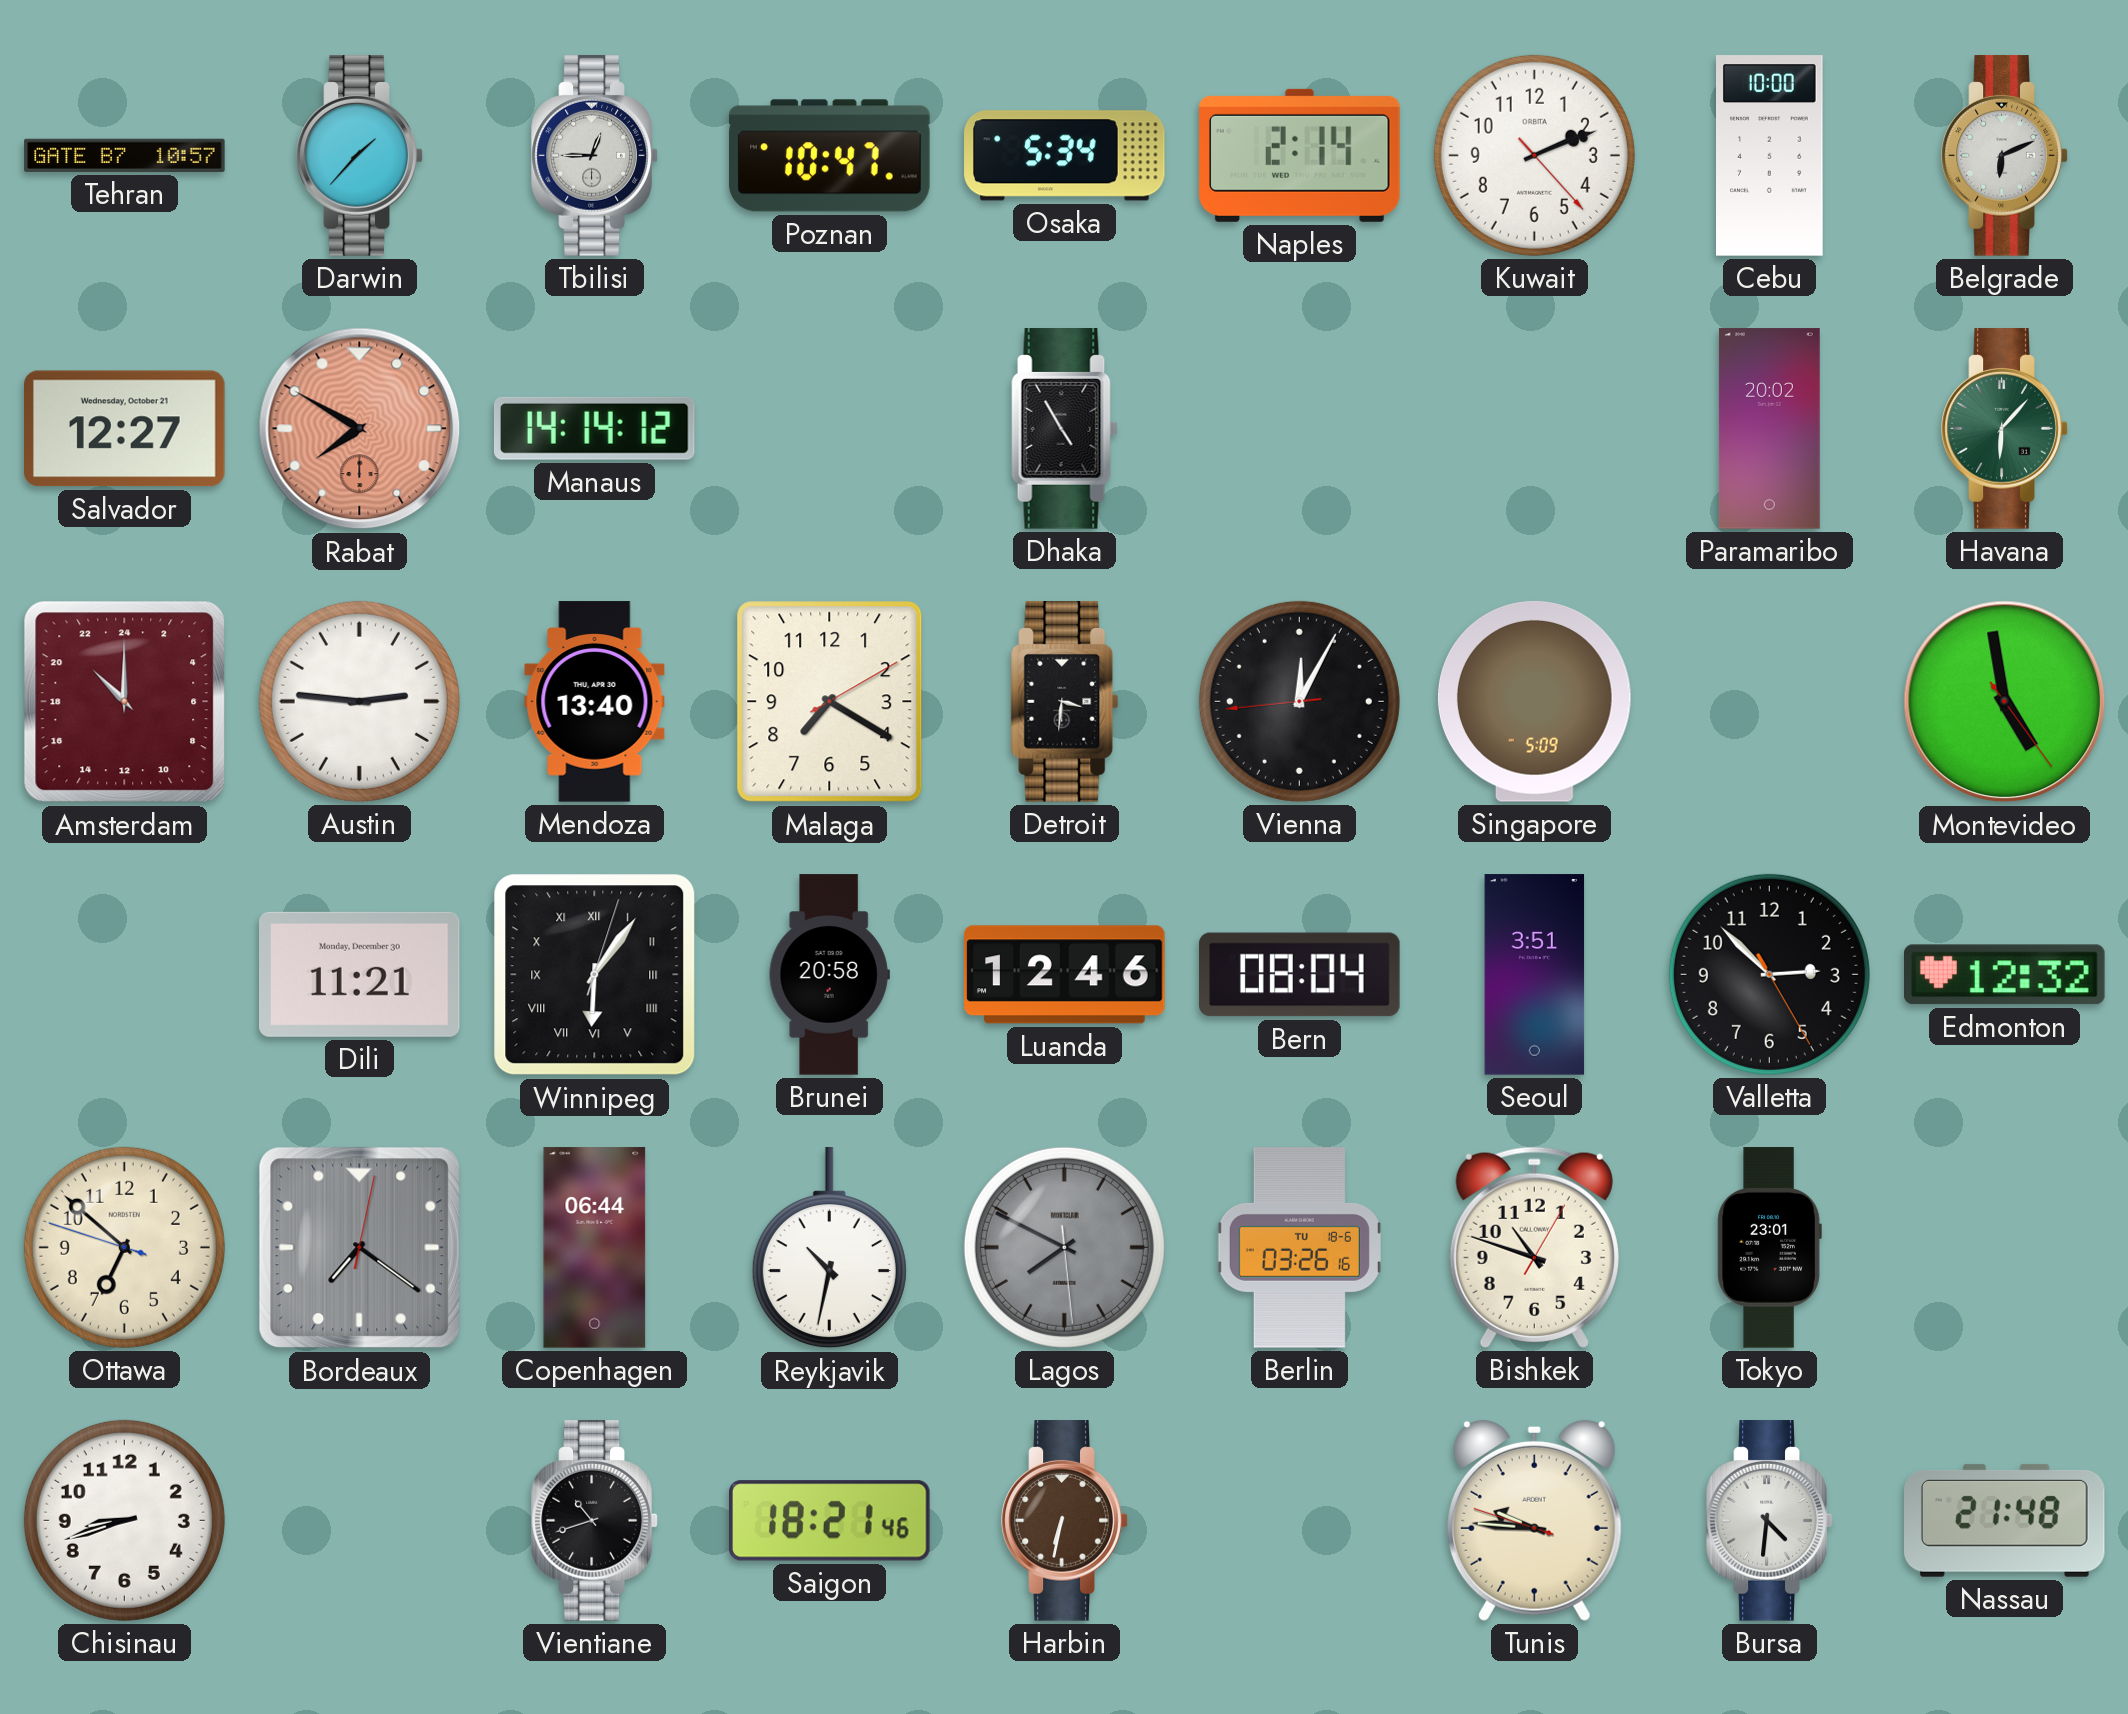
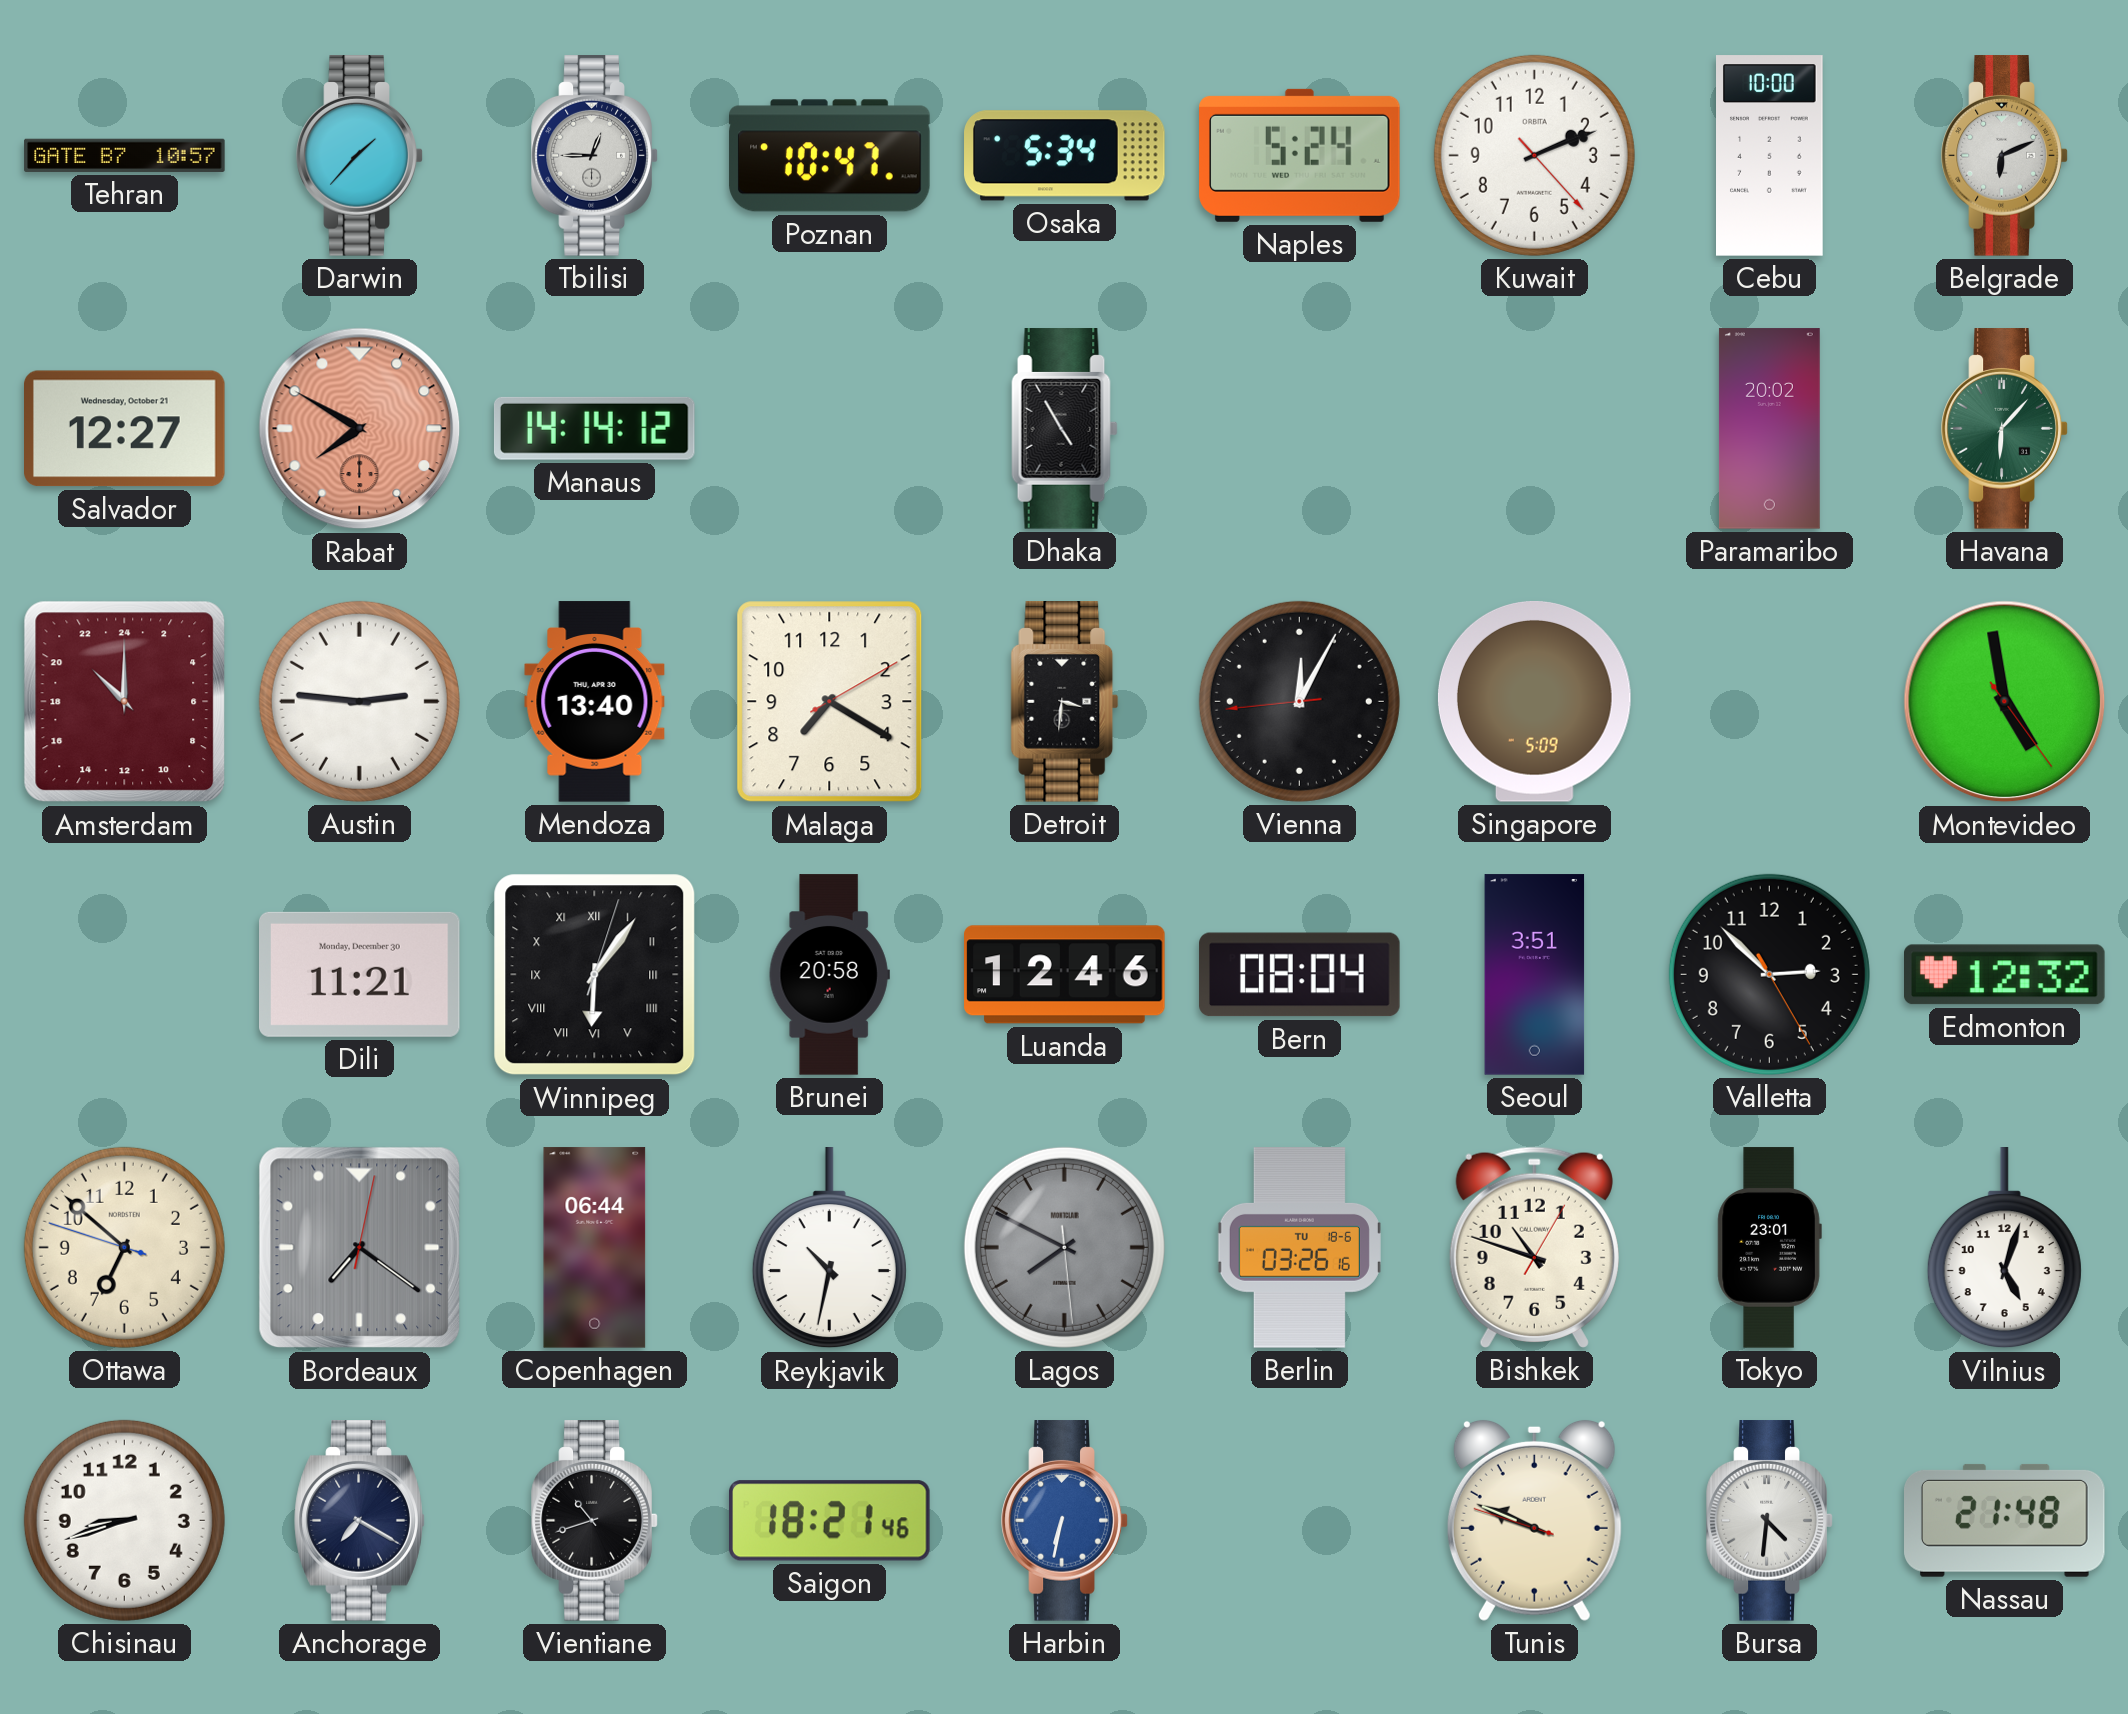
Naples: 2:14 -> 5:24
Vilnius: none -> 5:03
Anchorage: none -> 7:20
Harbin dial: brown -> blue
Tunis: 9:45 -> 9:48
